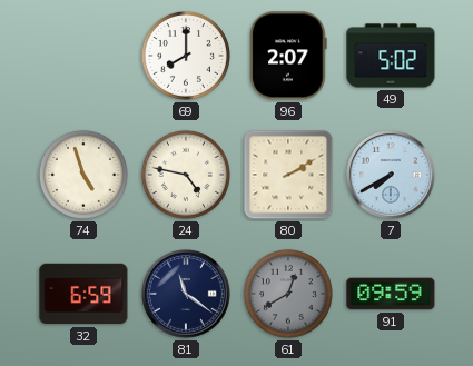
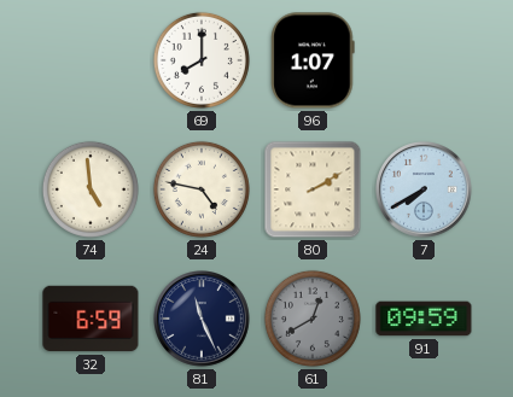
96: 2:07 -> 1:07
49: 5:02 -> none
74: 4:57 -> 4:59
81: 11:21 -> 11:26
